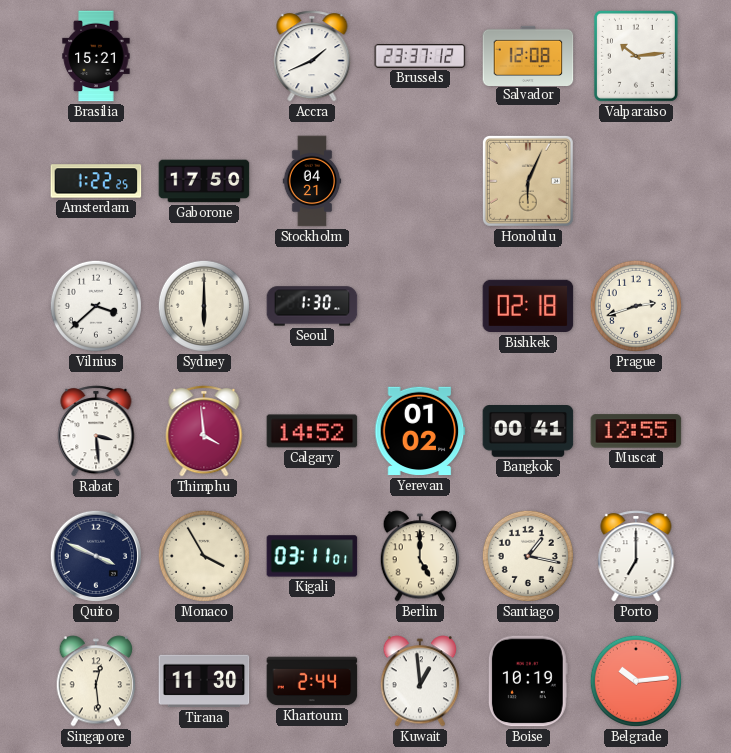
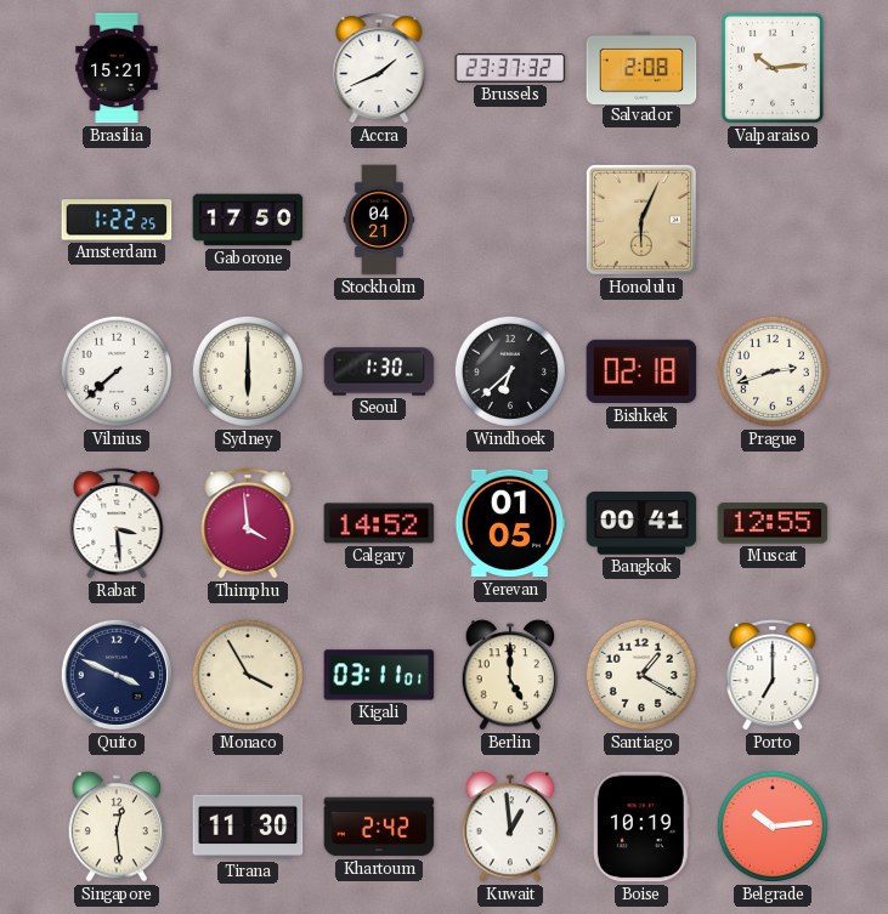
Brussels: 23:37:12 -> 23:37:32
Salvador: 12:08 -> 2:08
Vilnius: 3:38 -> 7:38
Windhoek: none -> 6:38
Yerevan: 01:02 -> 01:05
Santiago: 1:17 -> 1:20
Khartoum: 2:44 -> 2:42
